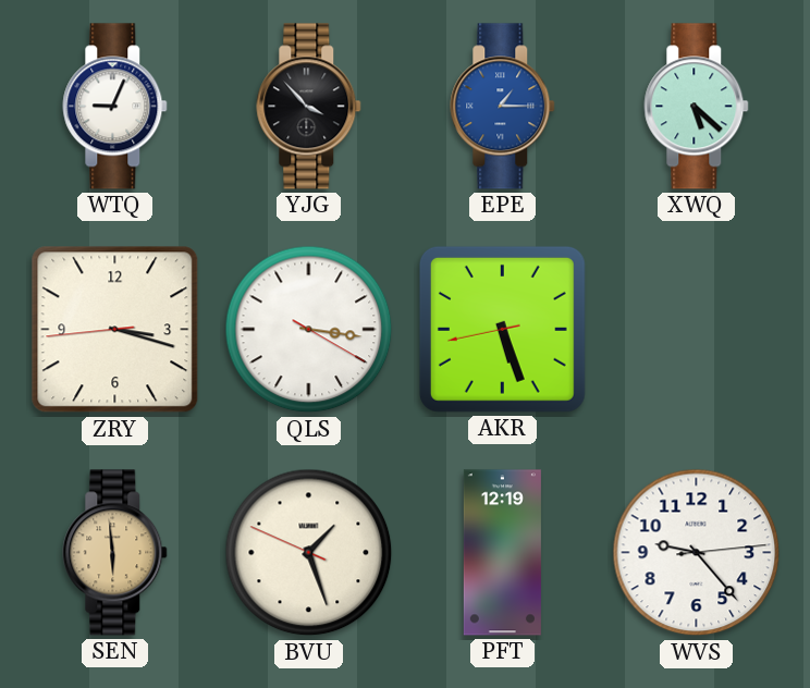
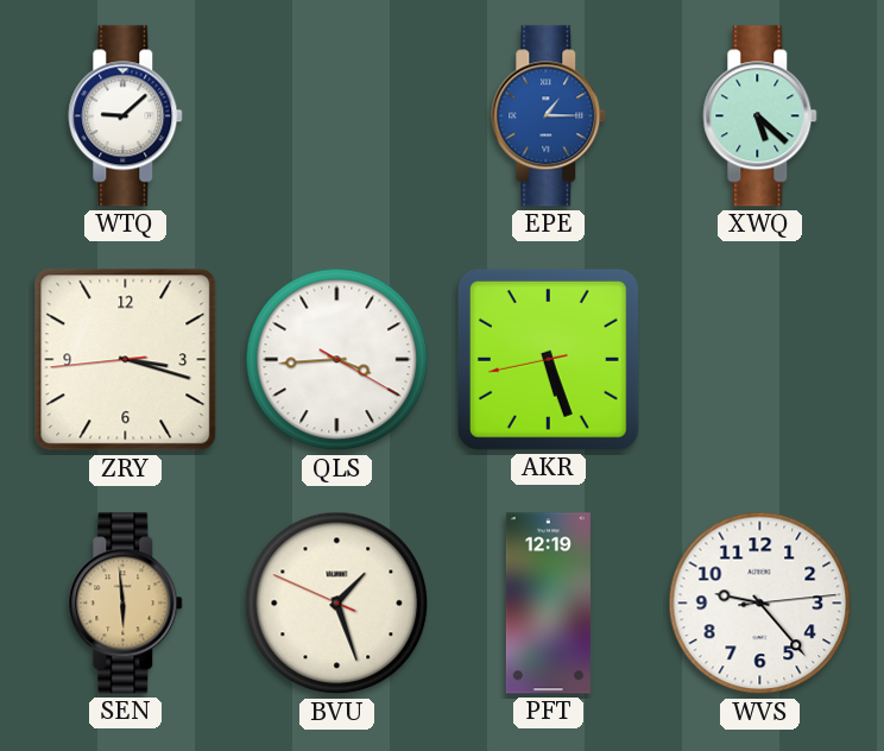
WTQ: 9:04 -> 9:08
YJG: 3:53 -> none
QLS: 3:16 -> 3:44
